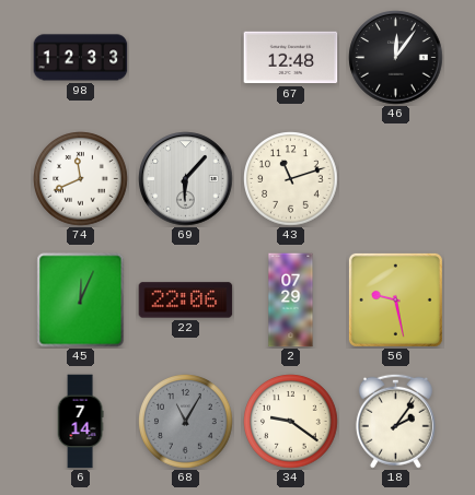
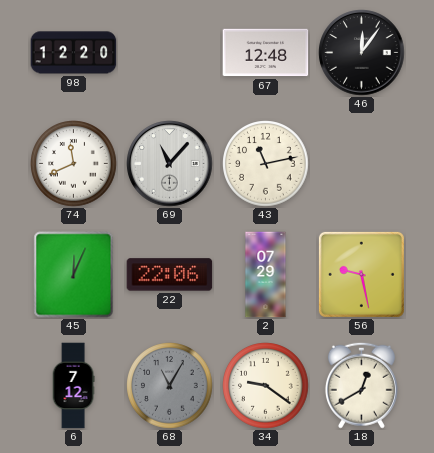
98: 12:33 -> 12:20
69: 6:07 -> 11:07
43: 11:12 -> 11:13
6: 7:14 -> 7:12
18: 2:06 -> 12:40
